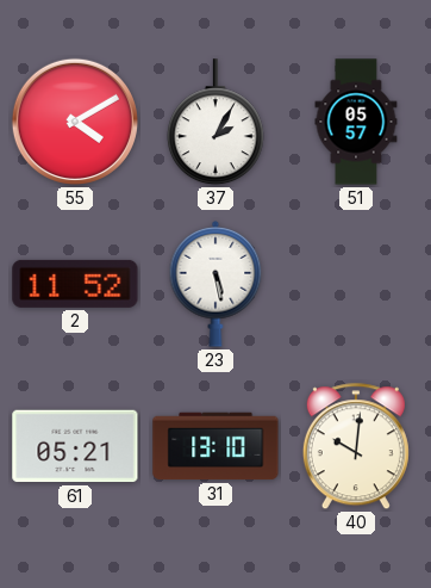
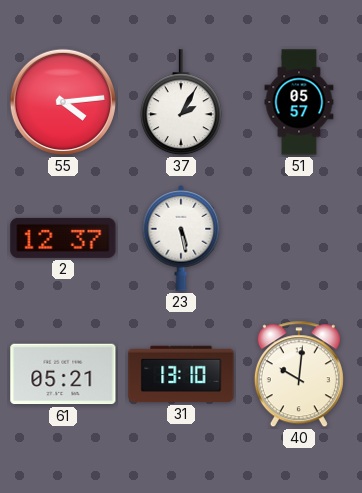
55: 4:10 -> 4:14
2: 11:52 -> 12:37
